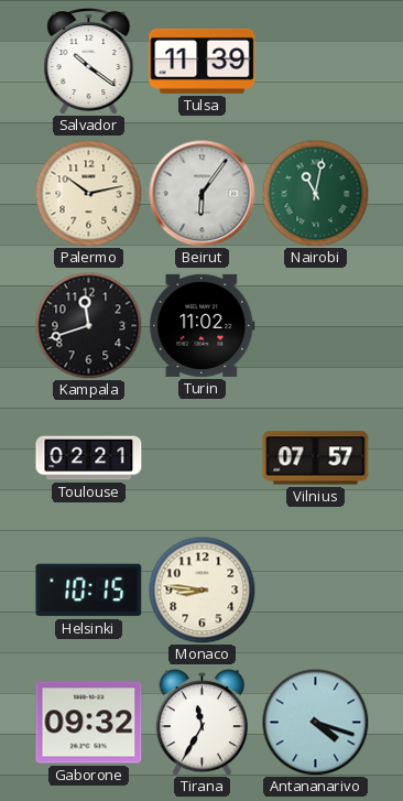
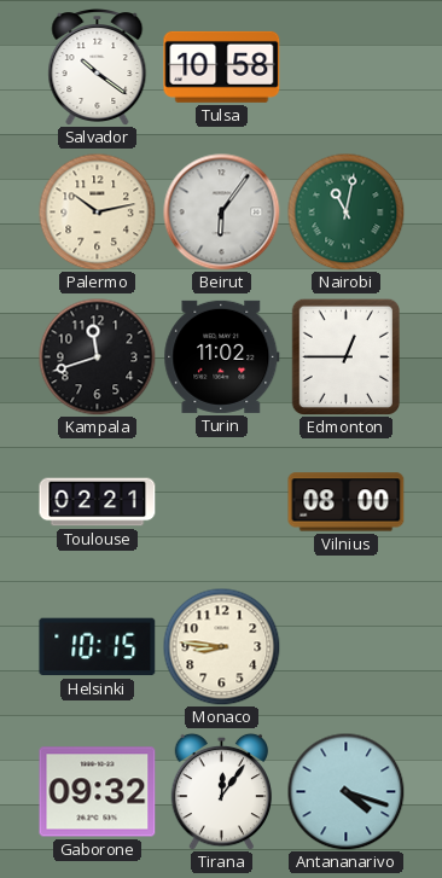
Tulsa: 11:39 -> 10:58
Edmonton: none -> 12:45
Vilnius: 07:57 -> 08:00
Tirana: 11:35 -> 12:06
